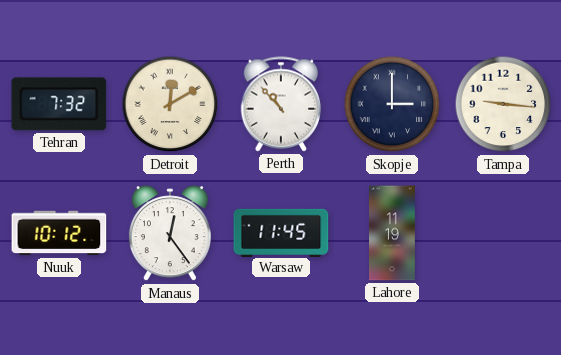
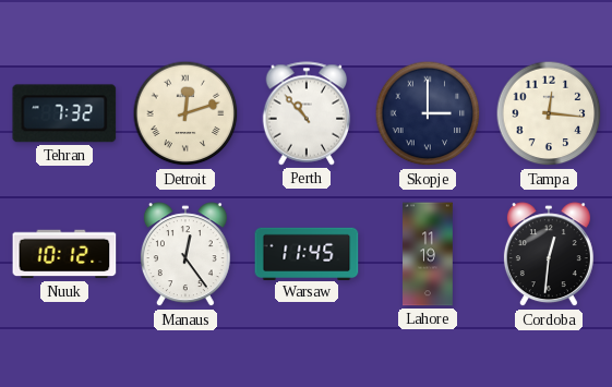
Detroit: 12:10 -> 12:12
Tampa: 9:16 -> 12:16
Cordoba: none -> 12:31
